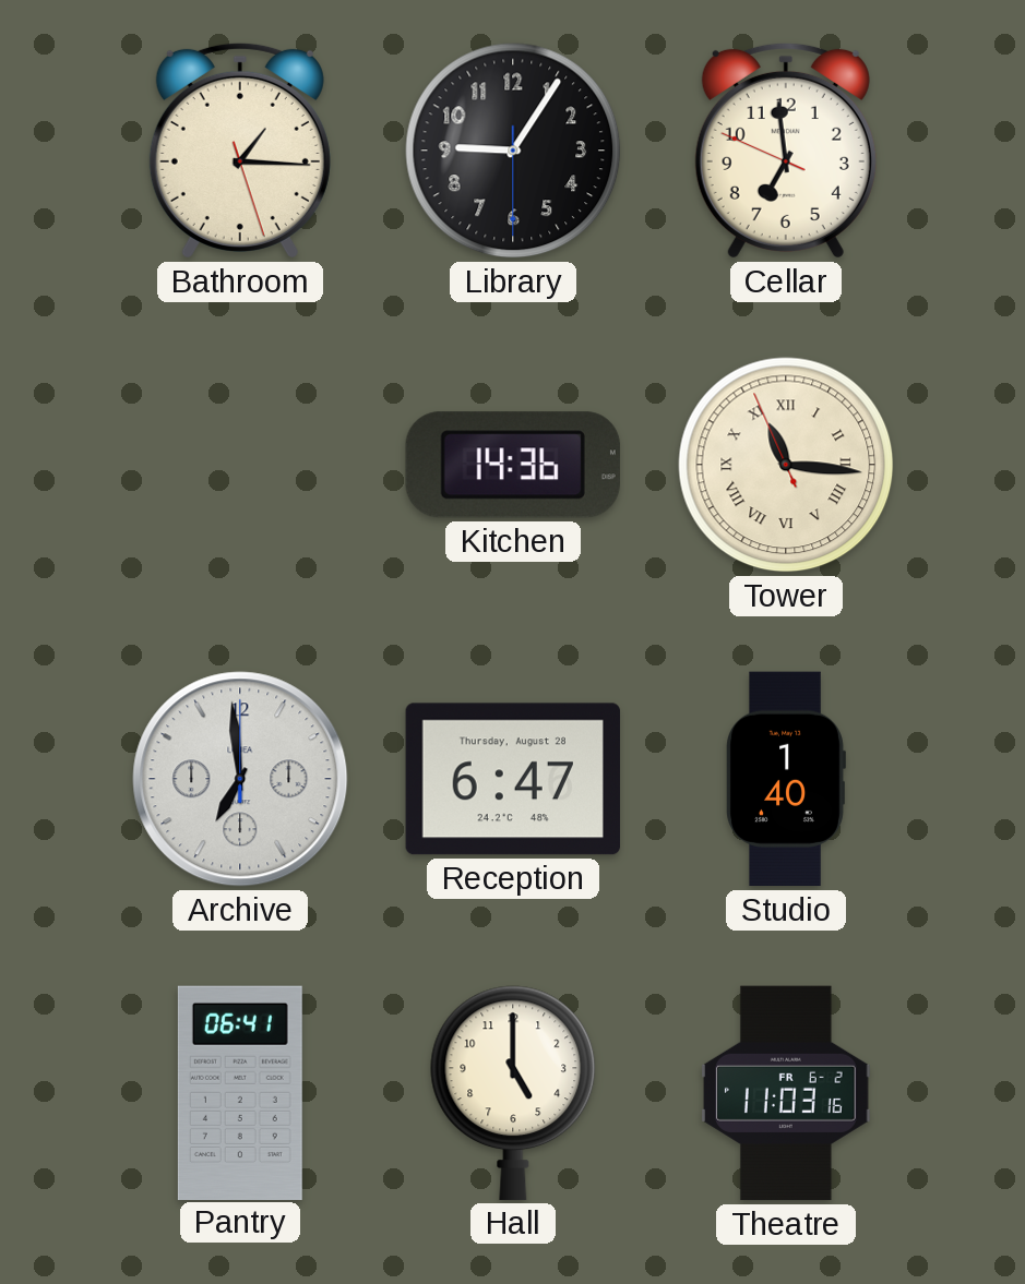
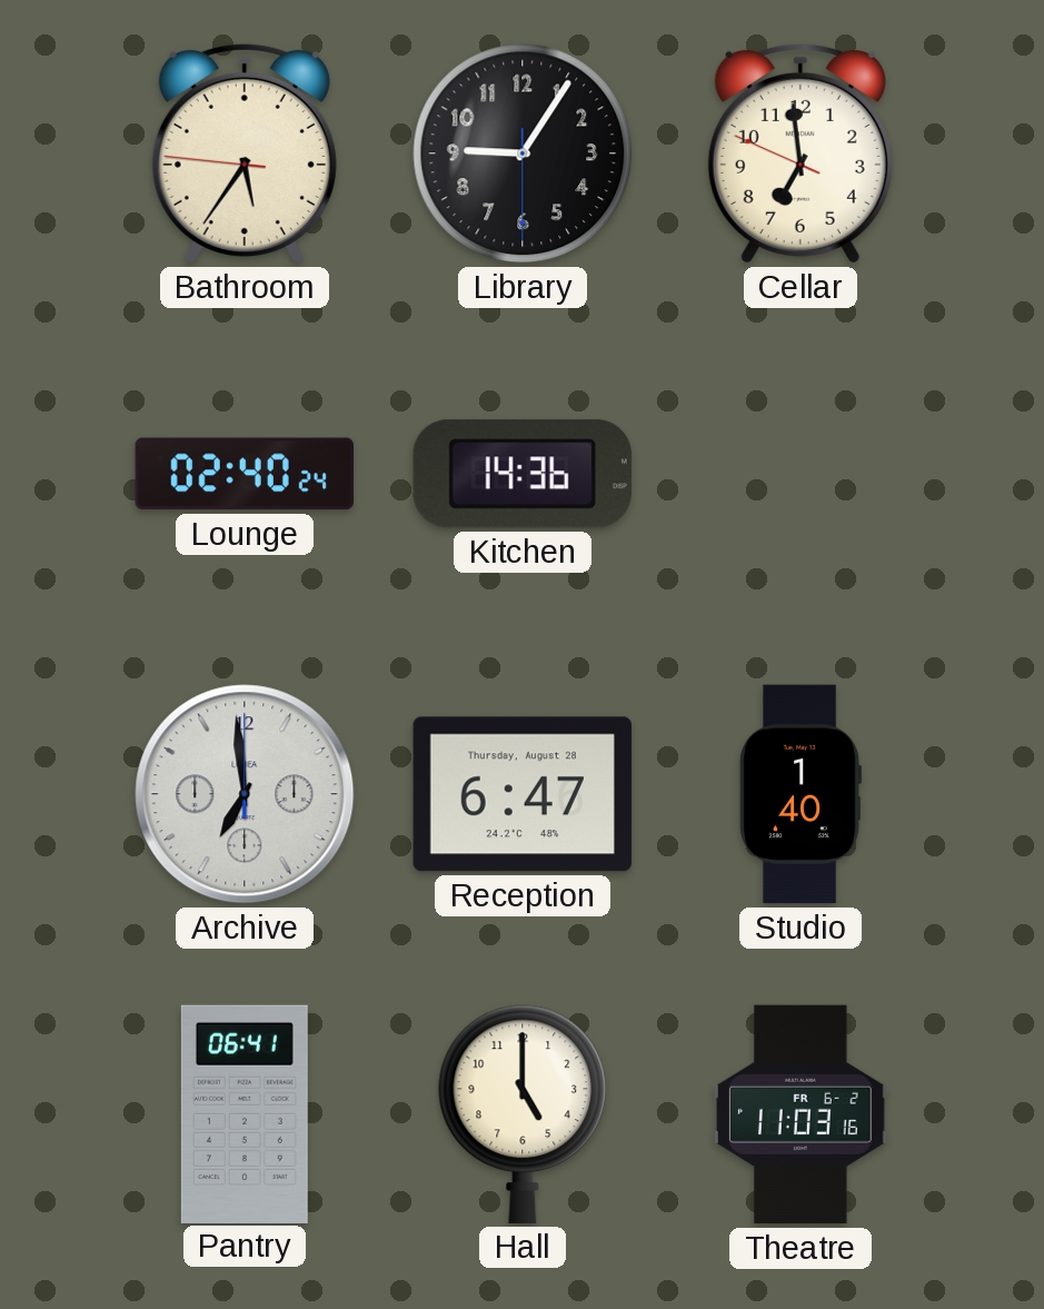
Bathroom: 1:15 -> 5:35
Lounge: none -> 02:40
Tower: 11:15 -> none
